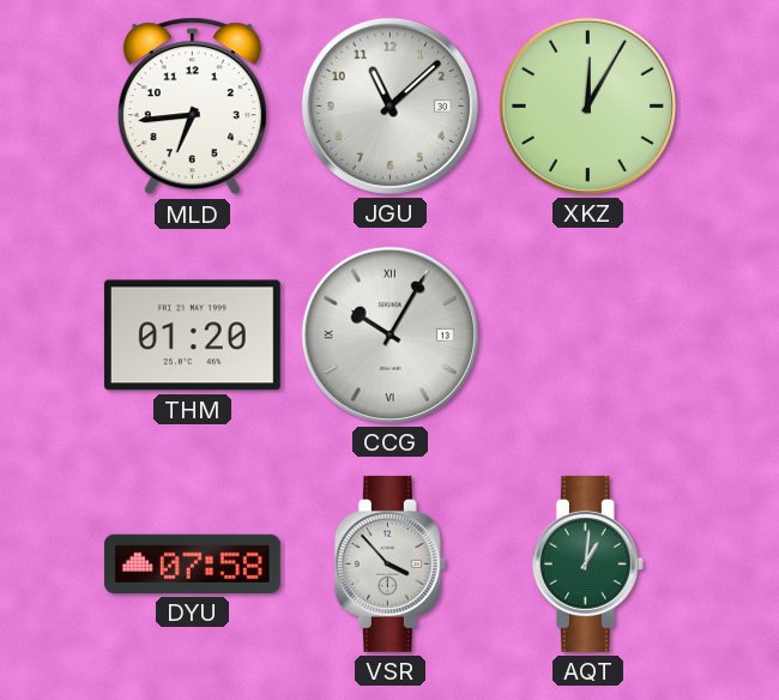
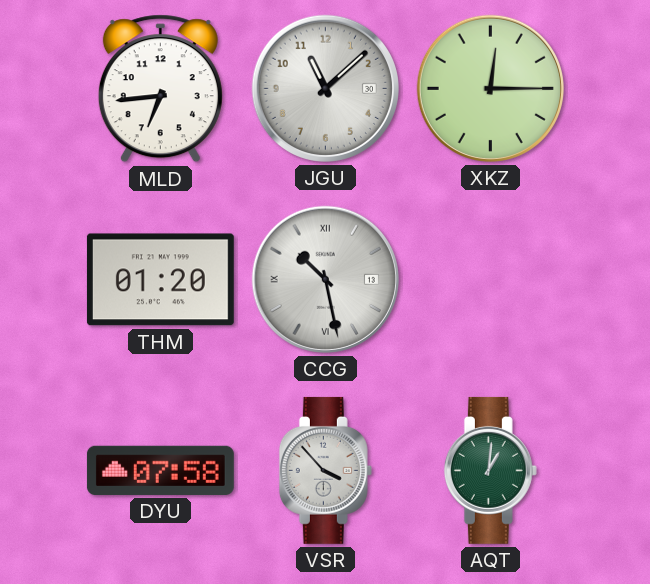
XKZ: 12:05 -> 12:15
CCG: 10:05 -> 10:28
